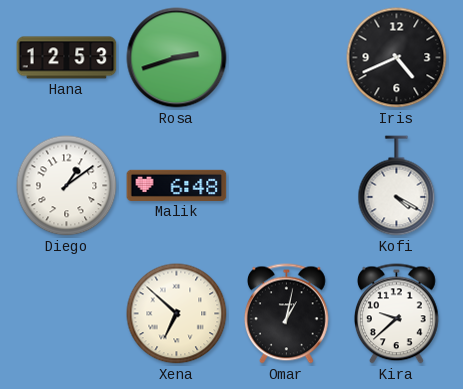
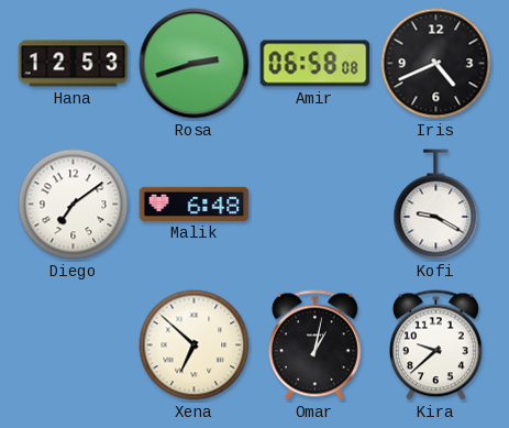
Amir: none -> 06:58
Diego: 1:09 -> 7:09
Kofi: 4:20 -> 9:20
